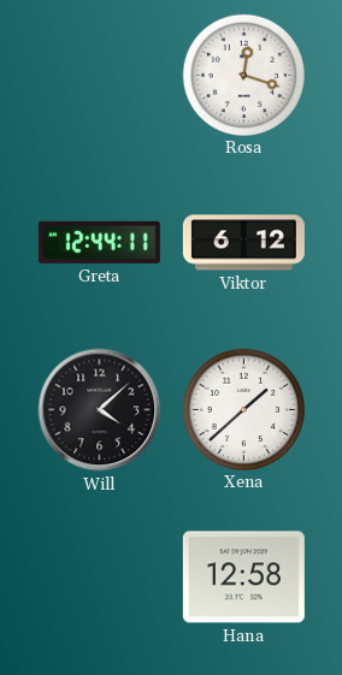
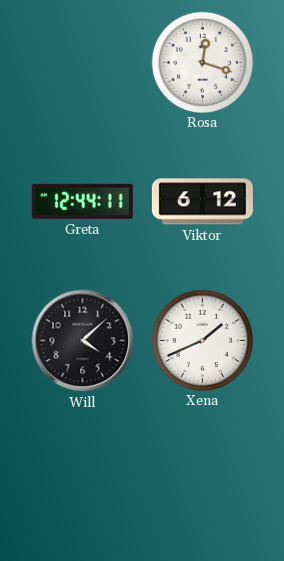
Xena: 1:38 -> 1:41
Hana: 12:58 -> none
